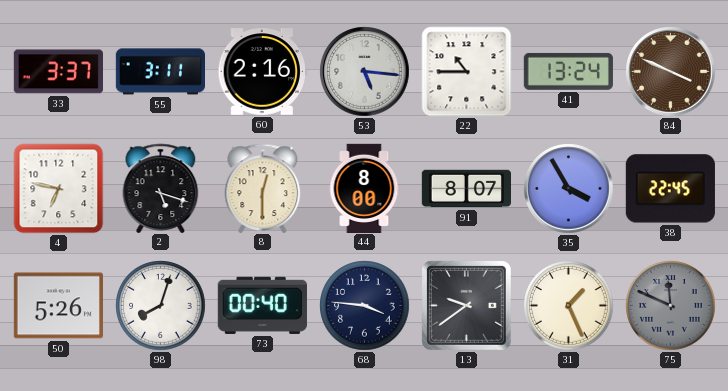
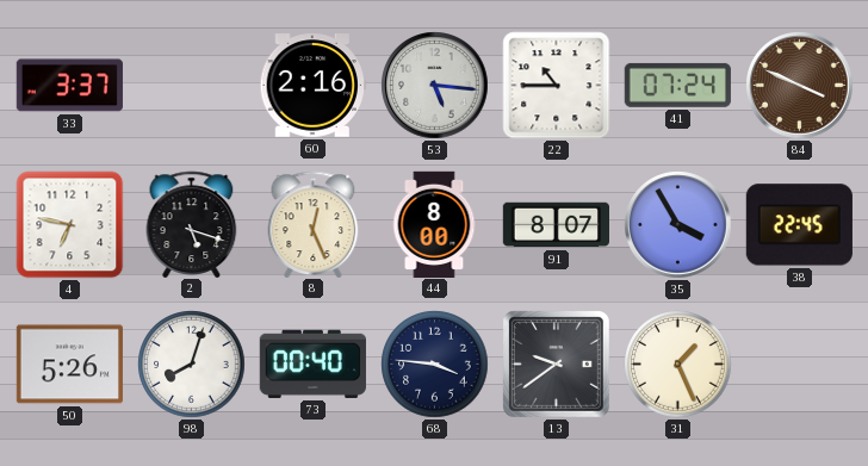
55: 3:11 -> none
41: 13:24 -> 07:24
8: 12:30 -> 12:26
75: 11:49 -> none
